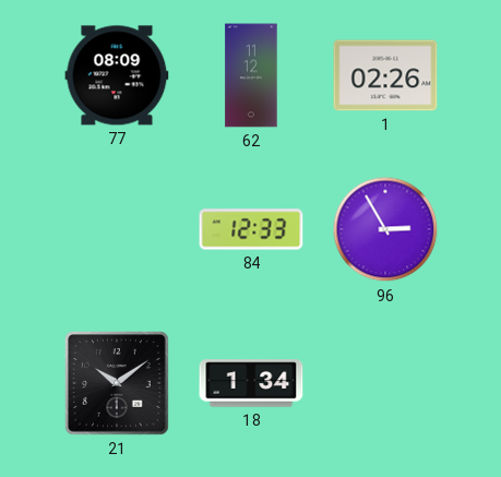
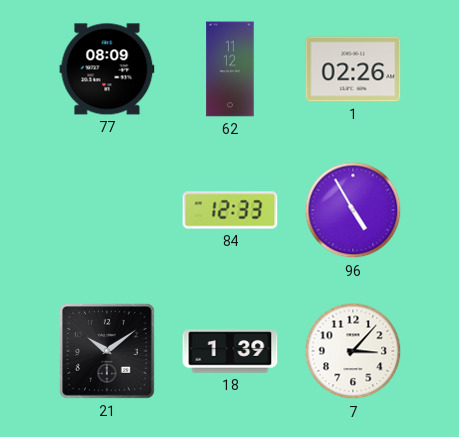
96: 2:55 -> 4:55
18: 1:34 -> 1:39
7: none -> 3:07
